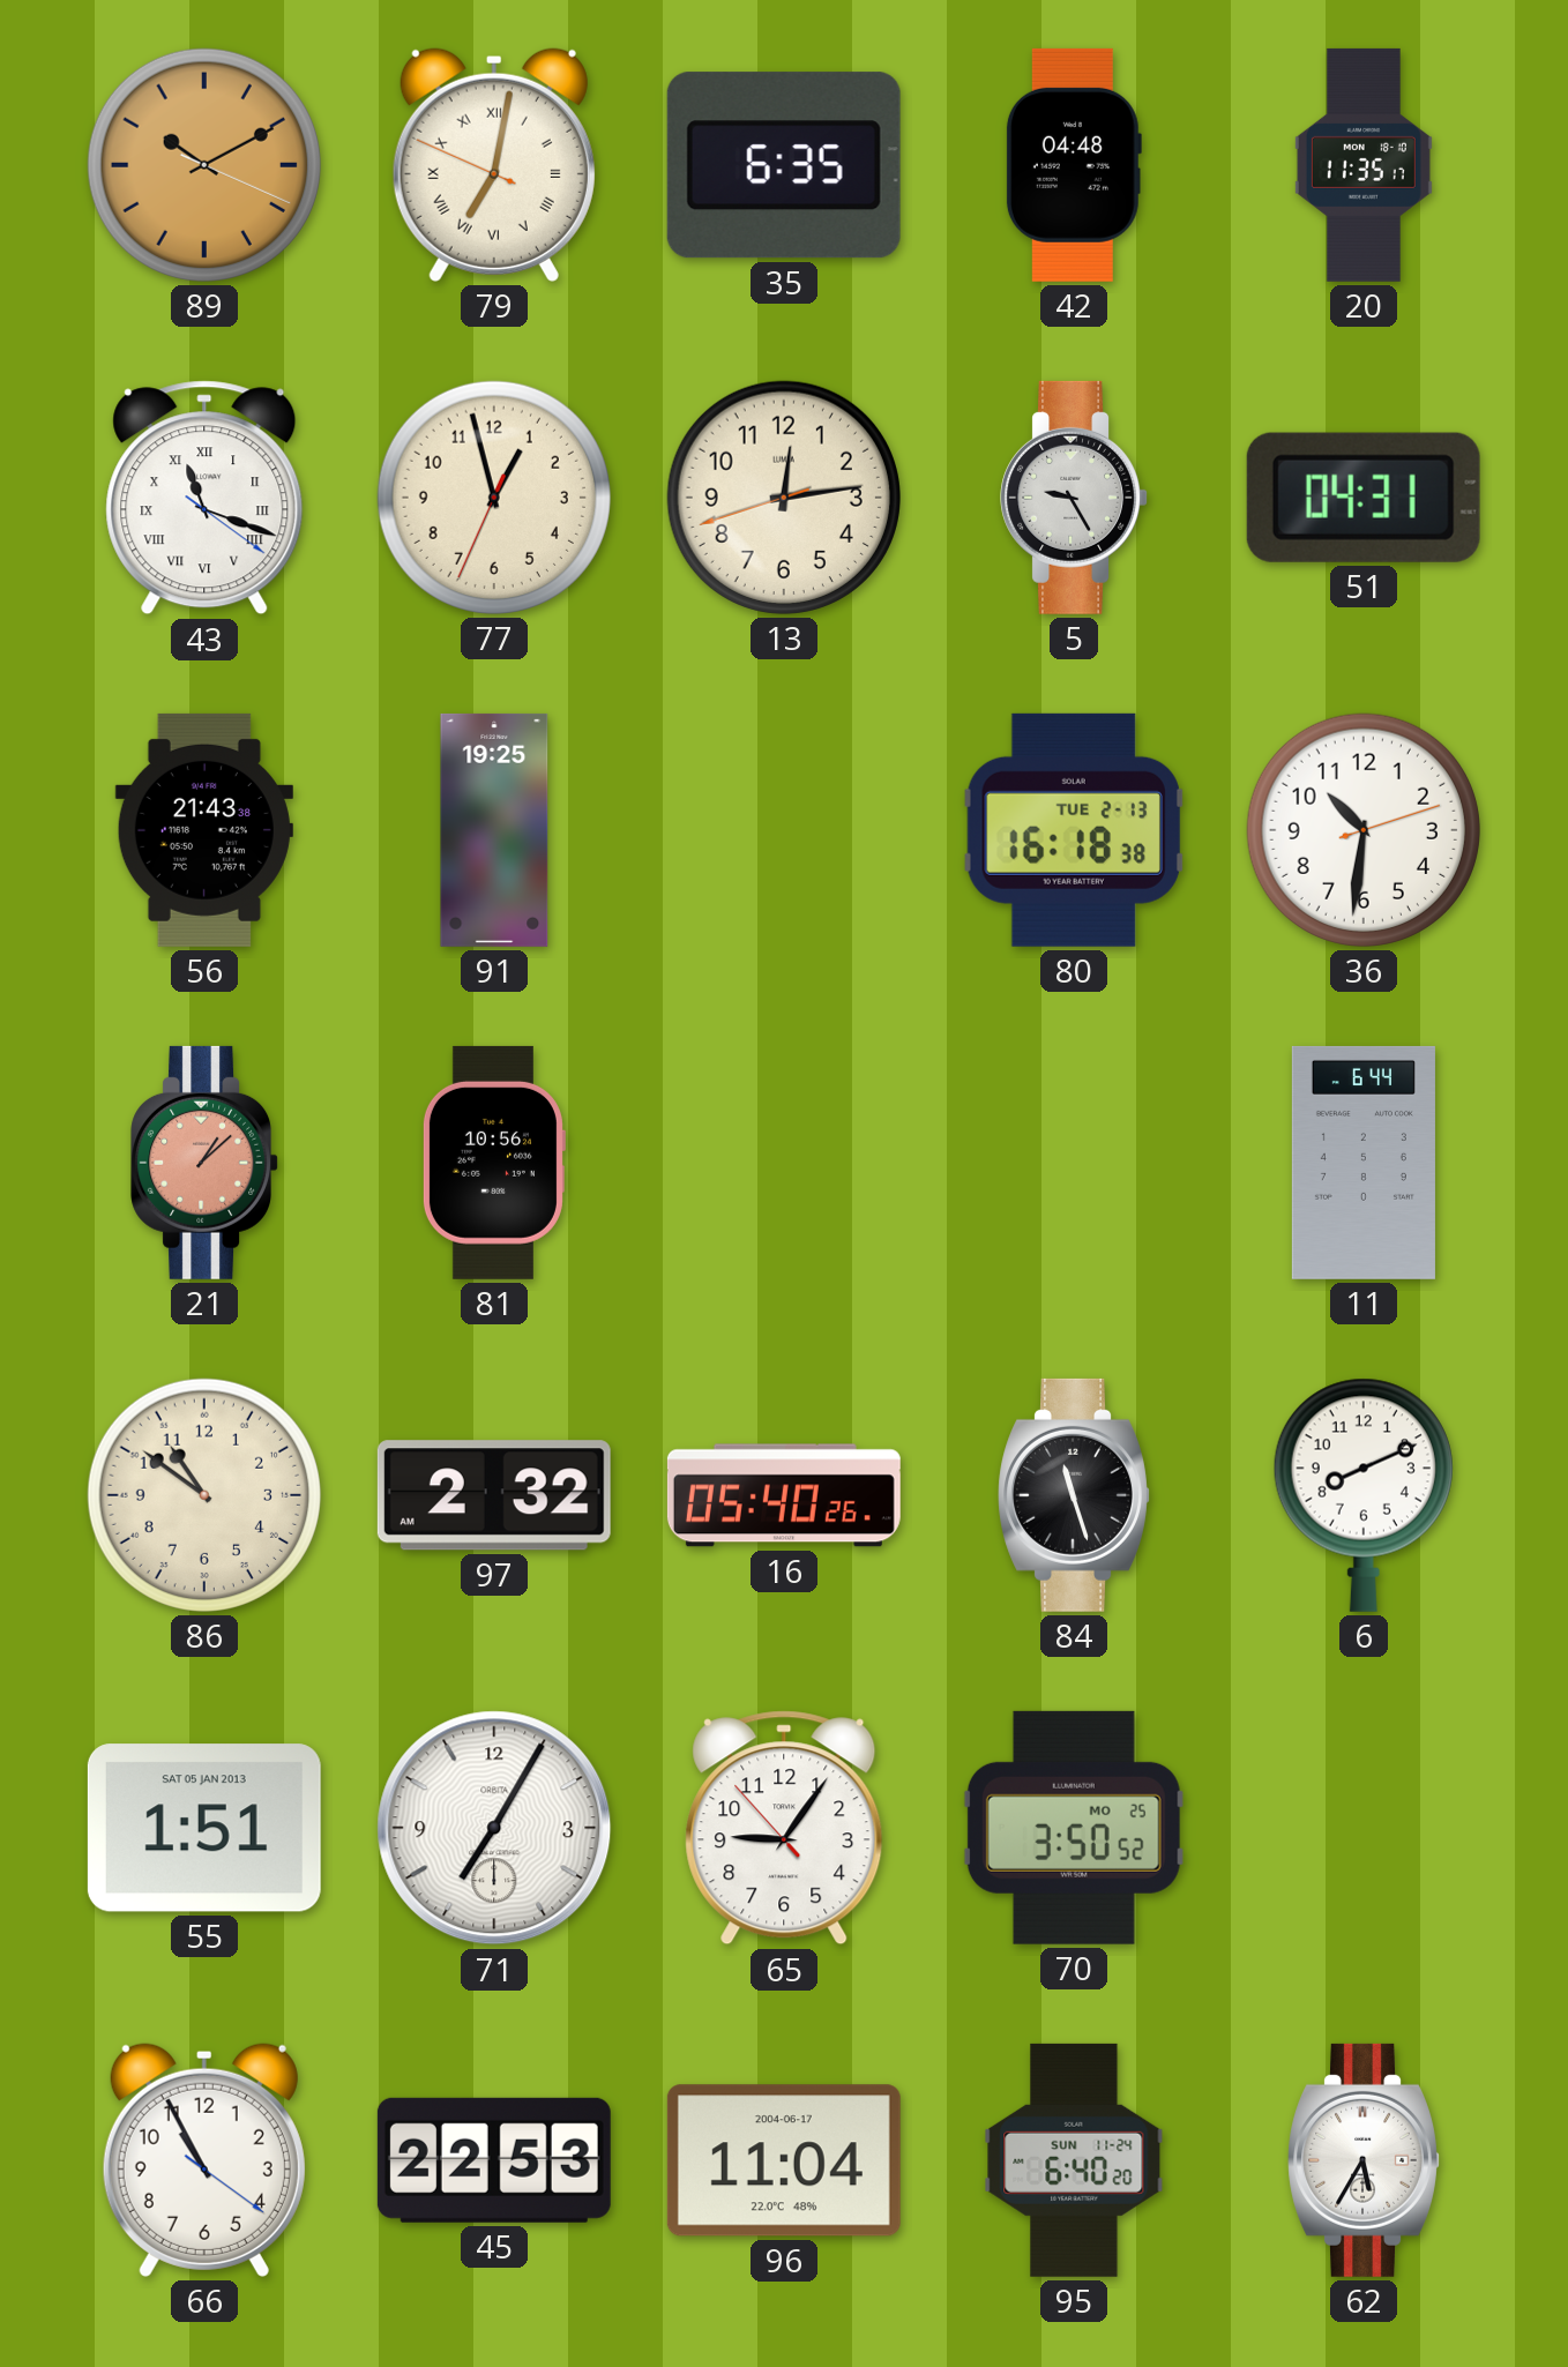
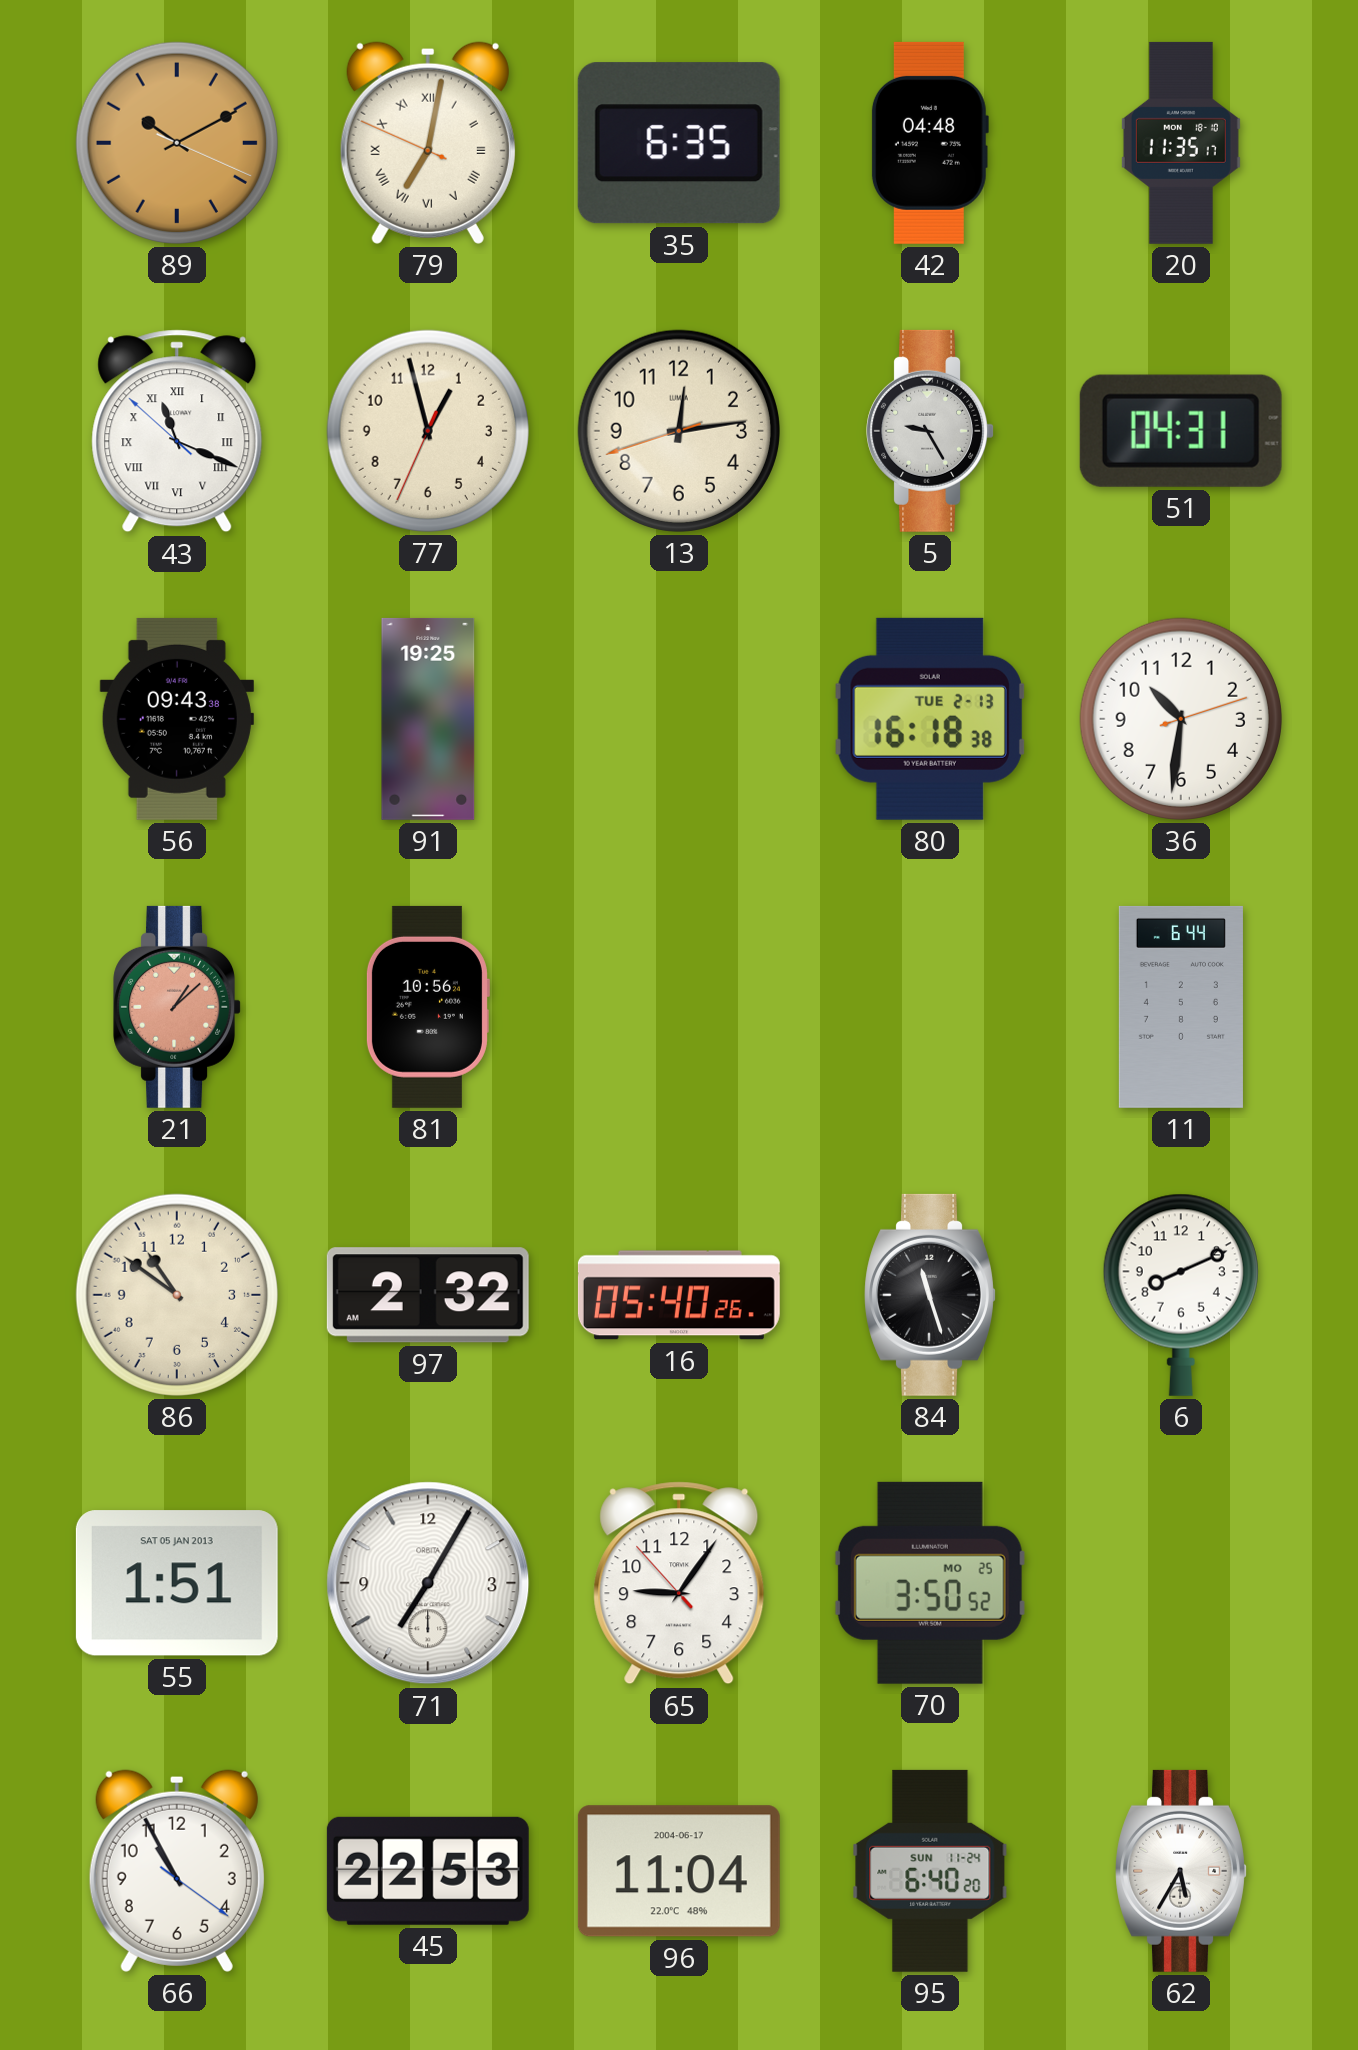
43: 11:18:21 -> 11:18:52
56: 21:43 -> 09:43
